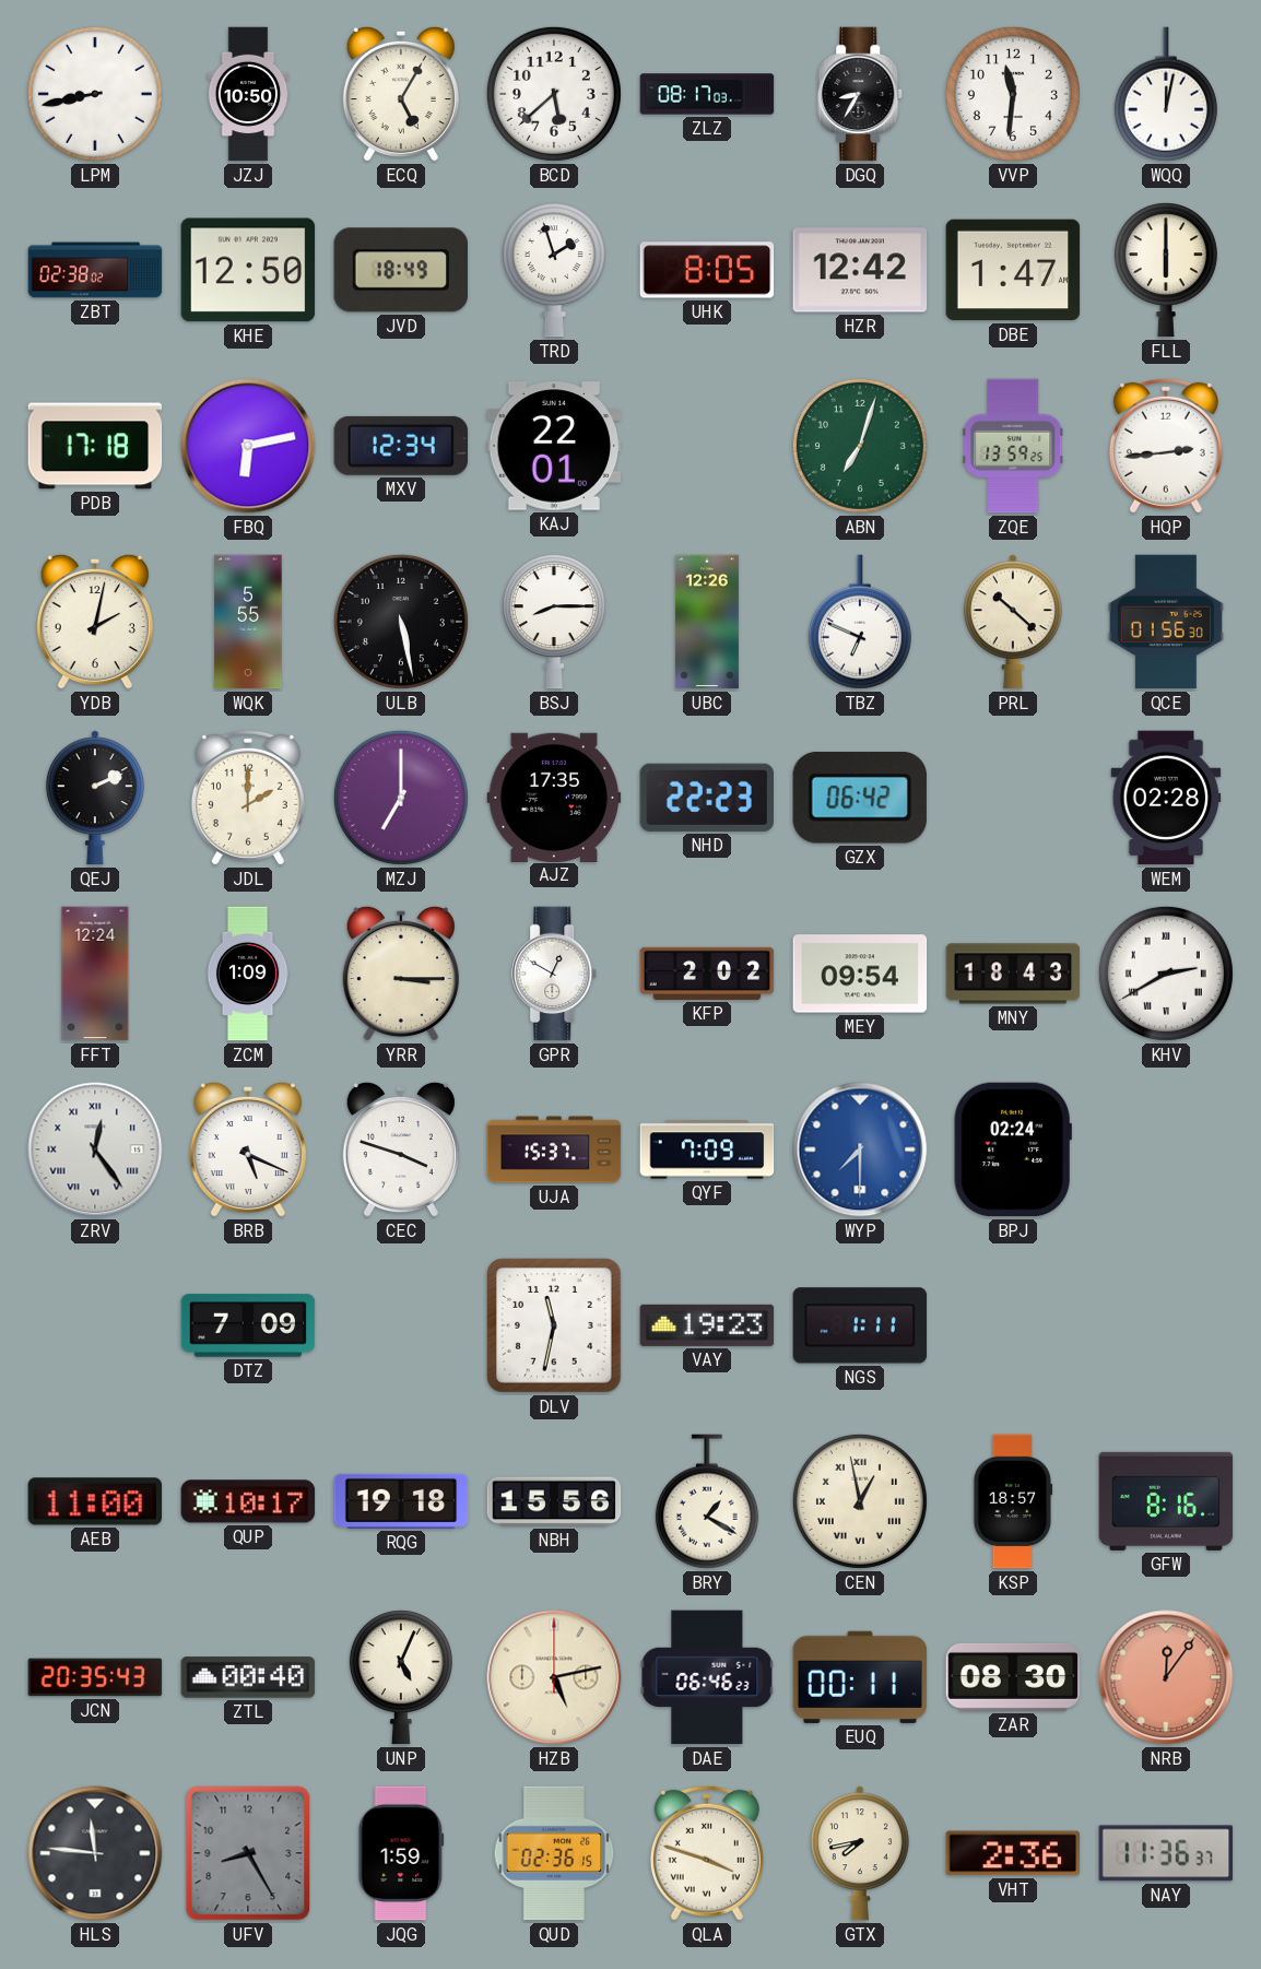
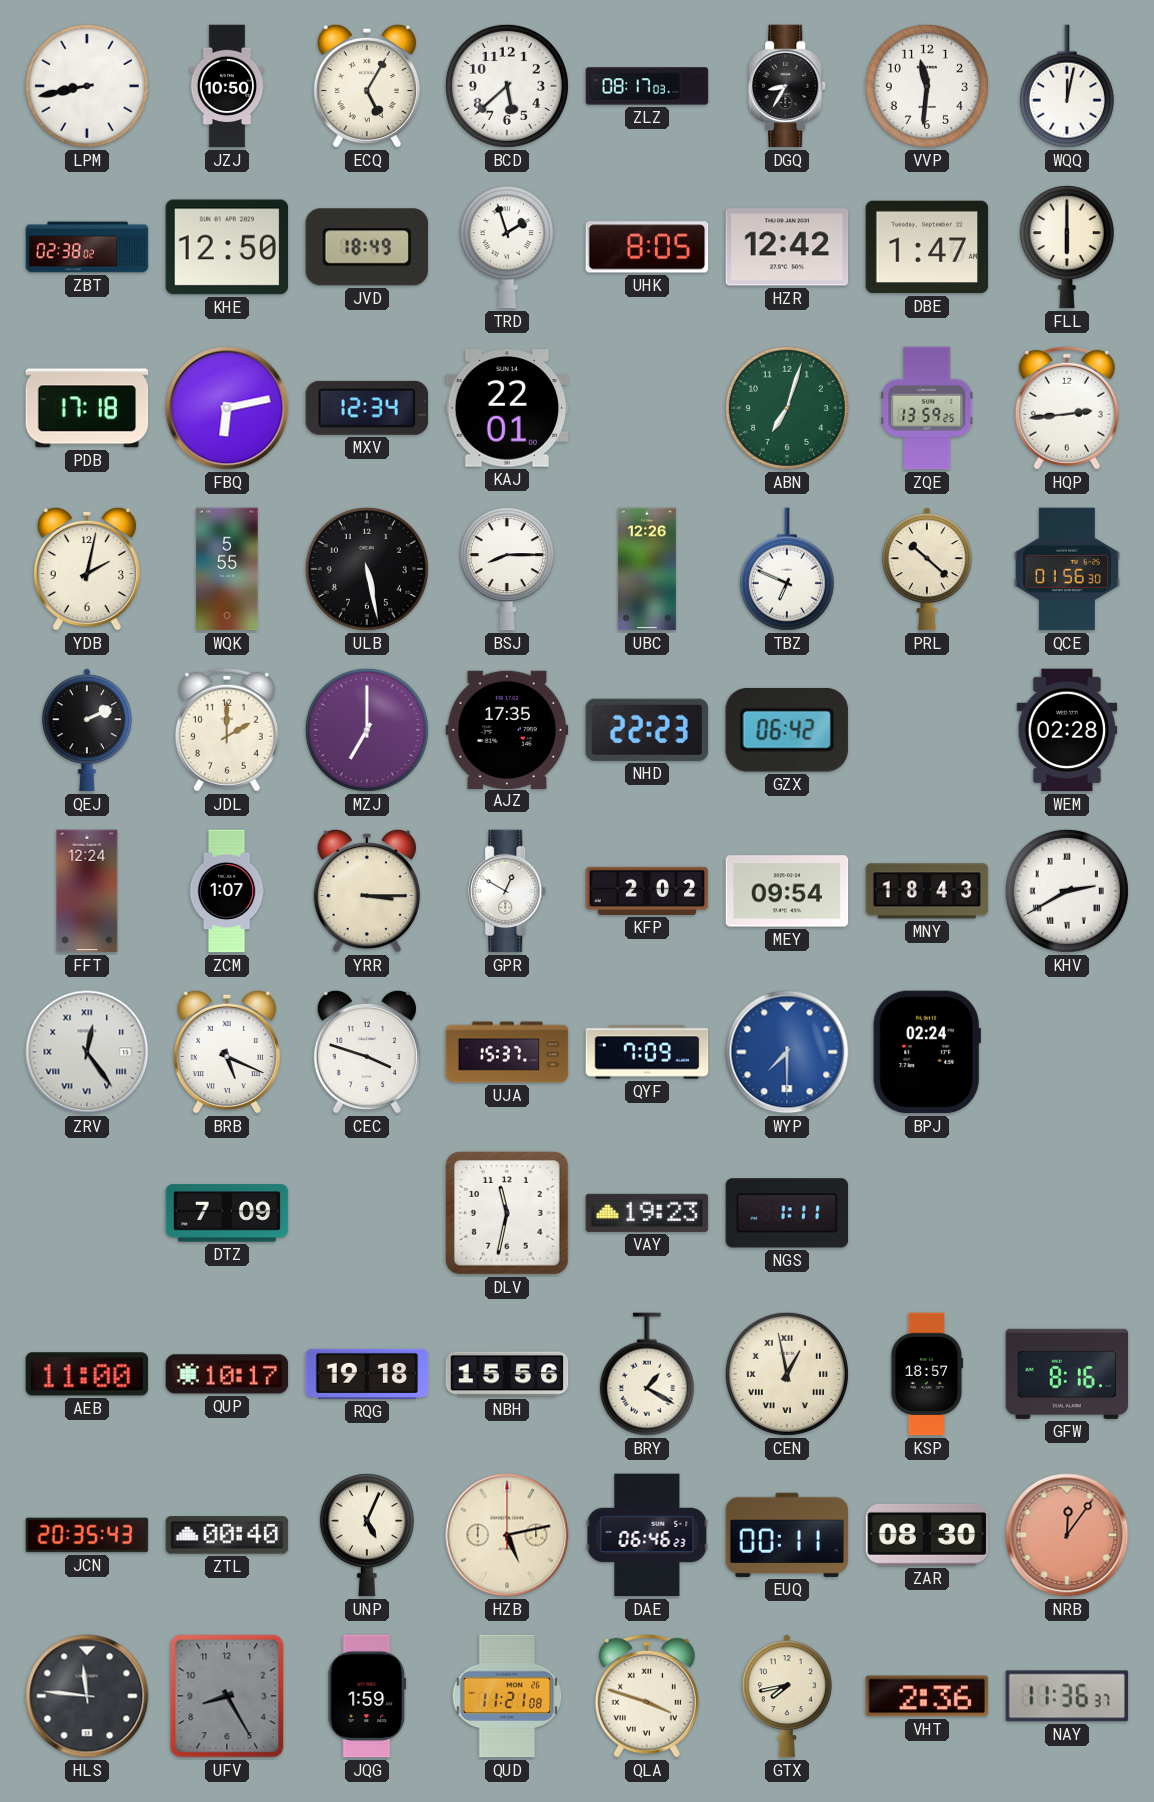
ZCM: 1:09 -> 1:07
QUD: 02:36 -> 11:21
